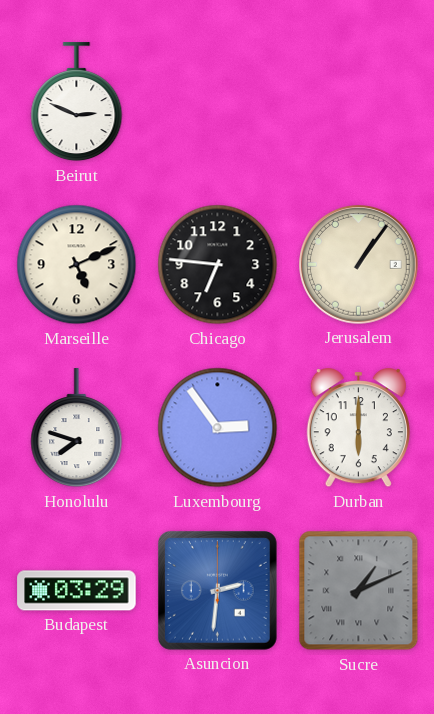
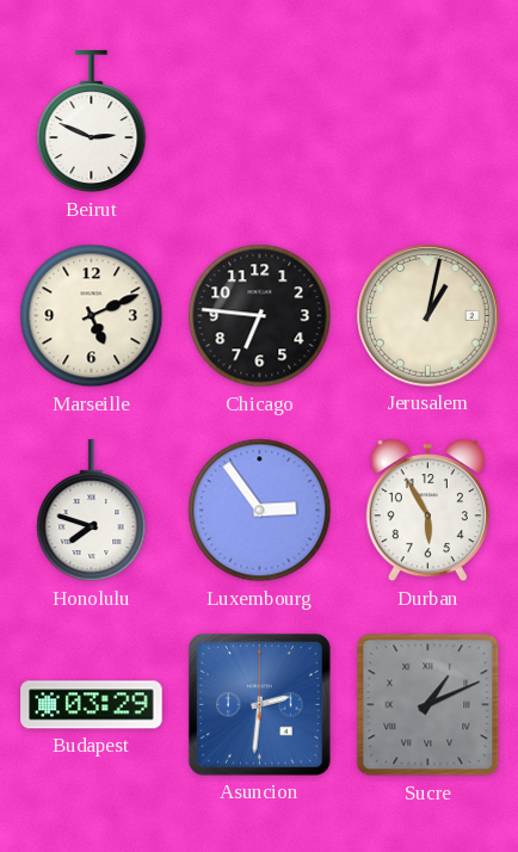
Jerusalem: 1:06 -> 1:02
Durban: 6:00 -> 5:55
